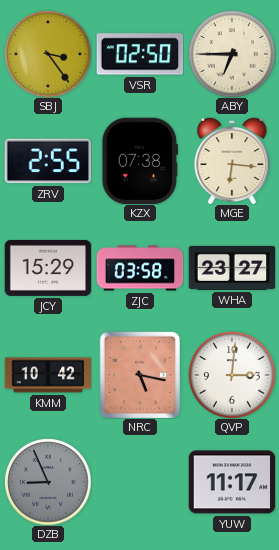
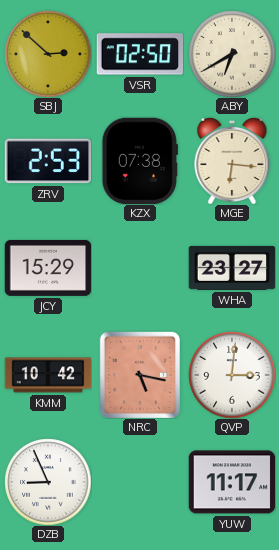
SBJ: 3:24 -> 2:52
ABY: 6:45 -> 6:40
ZRV: 2:55 -> 2:53
ZJC: 03:58 -> none
DZB dial: grey -> white
